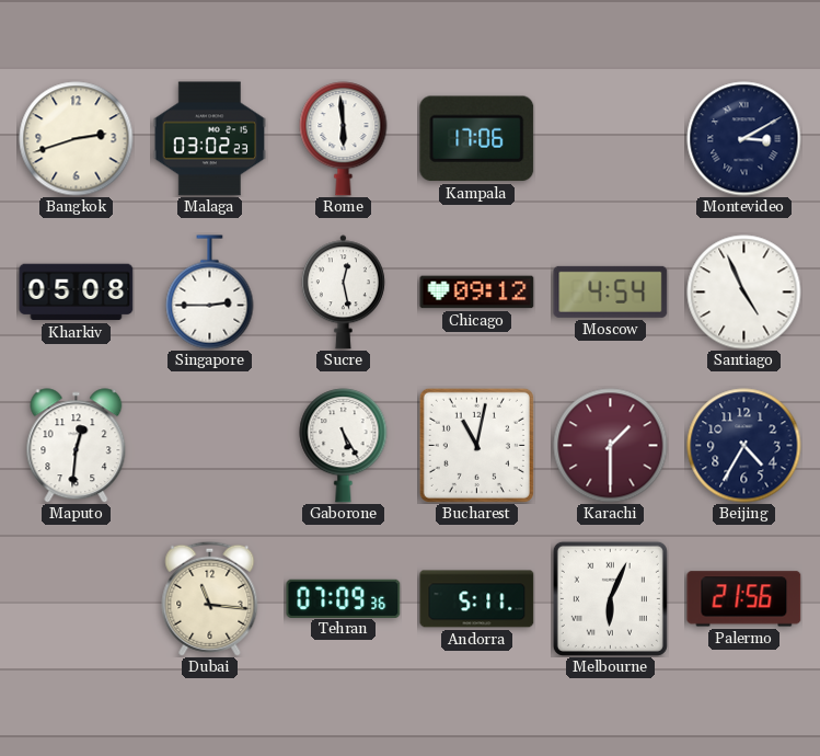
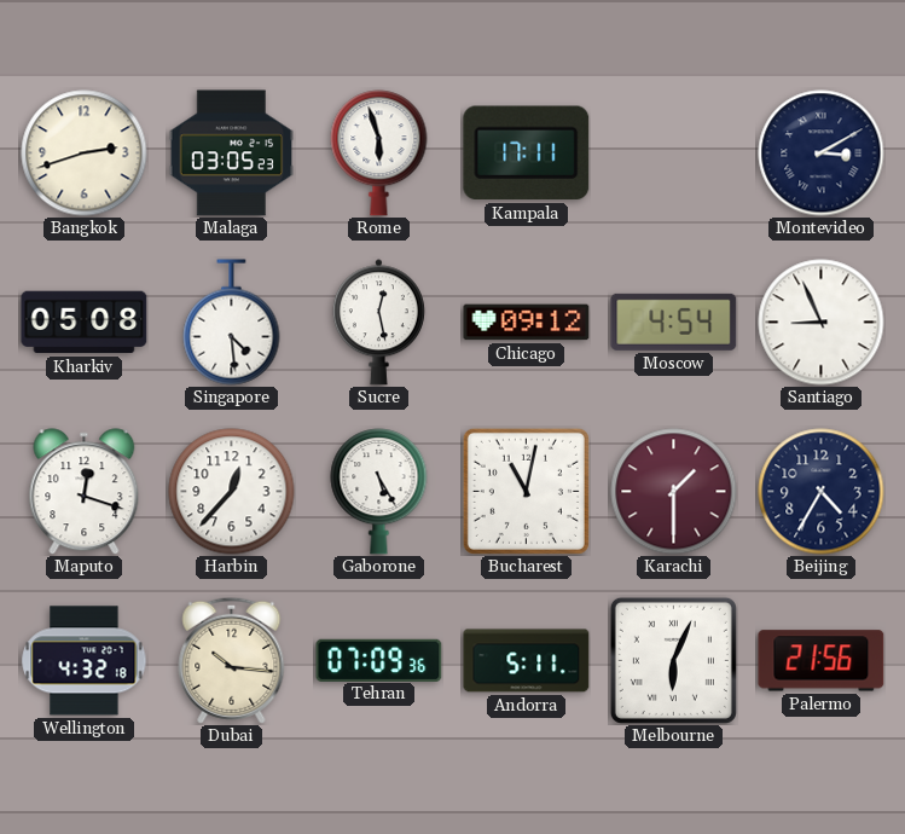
Malaga: 03:02 -> 03:05
Rome: 5:59 -> 5:57
Kampala: 17:06 -> 17:11
Singapore: 2:45 -> 4:29
Santiago: 4:56 -> 8:56
Maputo: 12:31 -> 12:18
Harbin: none -> 12:37
Wellington: none -> 4:32
Dubai: 11:16 -> 10:16
